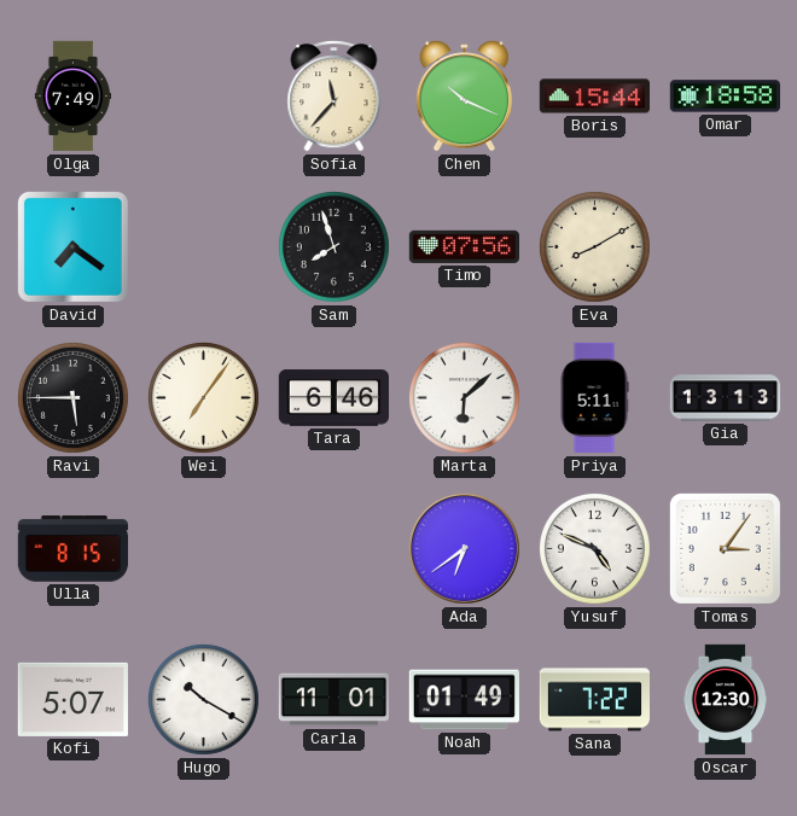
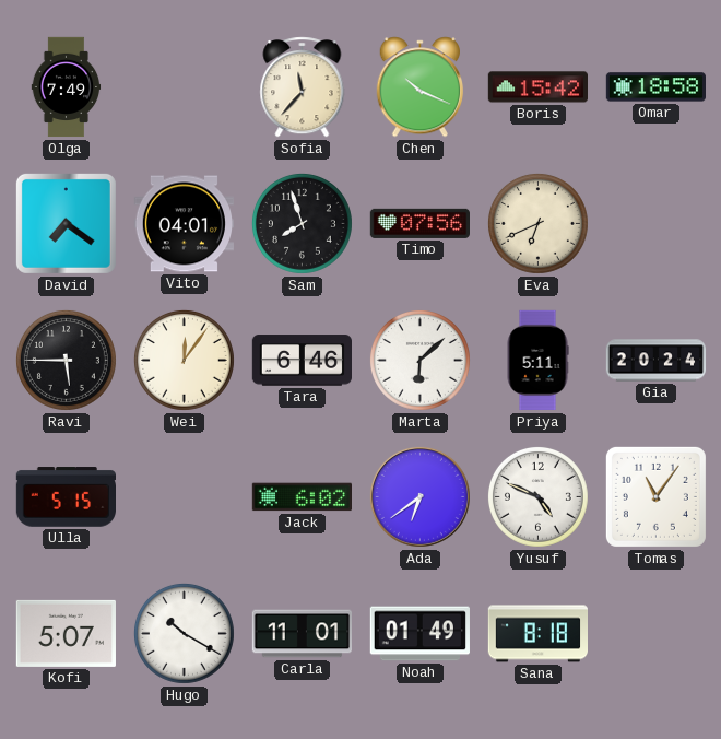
Boris: 15:44 -> 15:42
Vito: none -> 04:01
Eva: 8:10 -> 6:41
Wei: 7:06 -> 12:06
Gia: 13:13 -> 20:24
Ulla: 8:15 -> 5:15
Jack: none -> 6:02
Tomas: 3:06 -> 11:06
Sana: 7:22 -> 8:18
Oscar: 12:30 -> none
